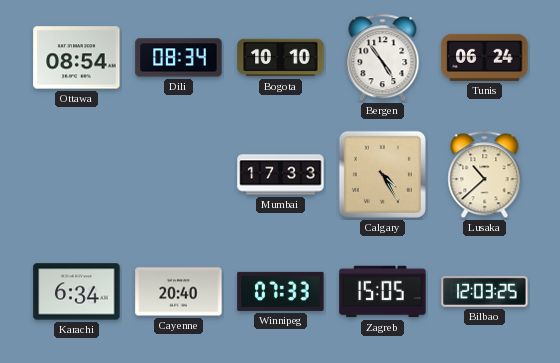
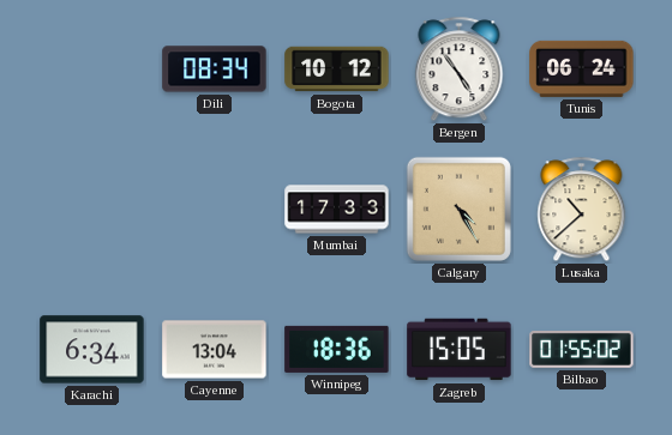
Ottawa: 08:54 -> none
Bogota: 10:10 -> 10:12
Cayenne: 20:40 -> 13:04
Winnipeg: 07:33 -> 18:36
Bilbao: 12:03 -> 01:55
